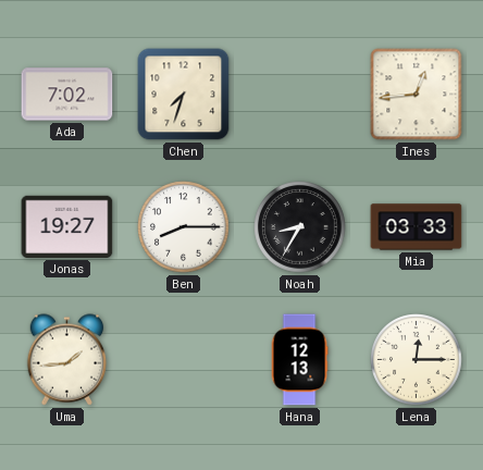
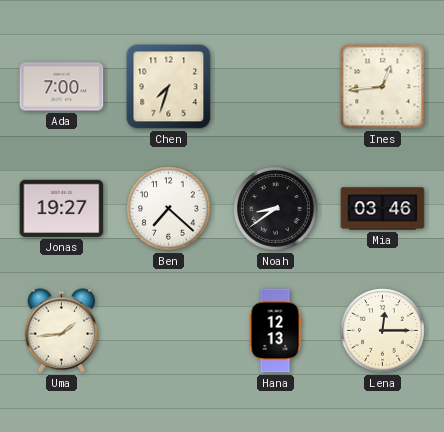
Ada: 7:02 -> 7:00
Ben: 8:15 -> 7:22
Noah: 8:35 -> 8:39
Mia: 03:33 -> 03:46
